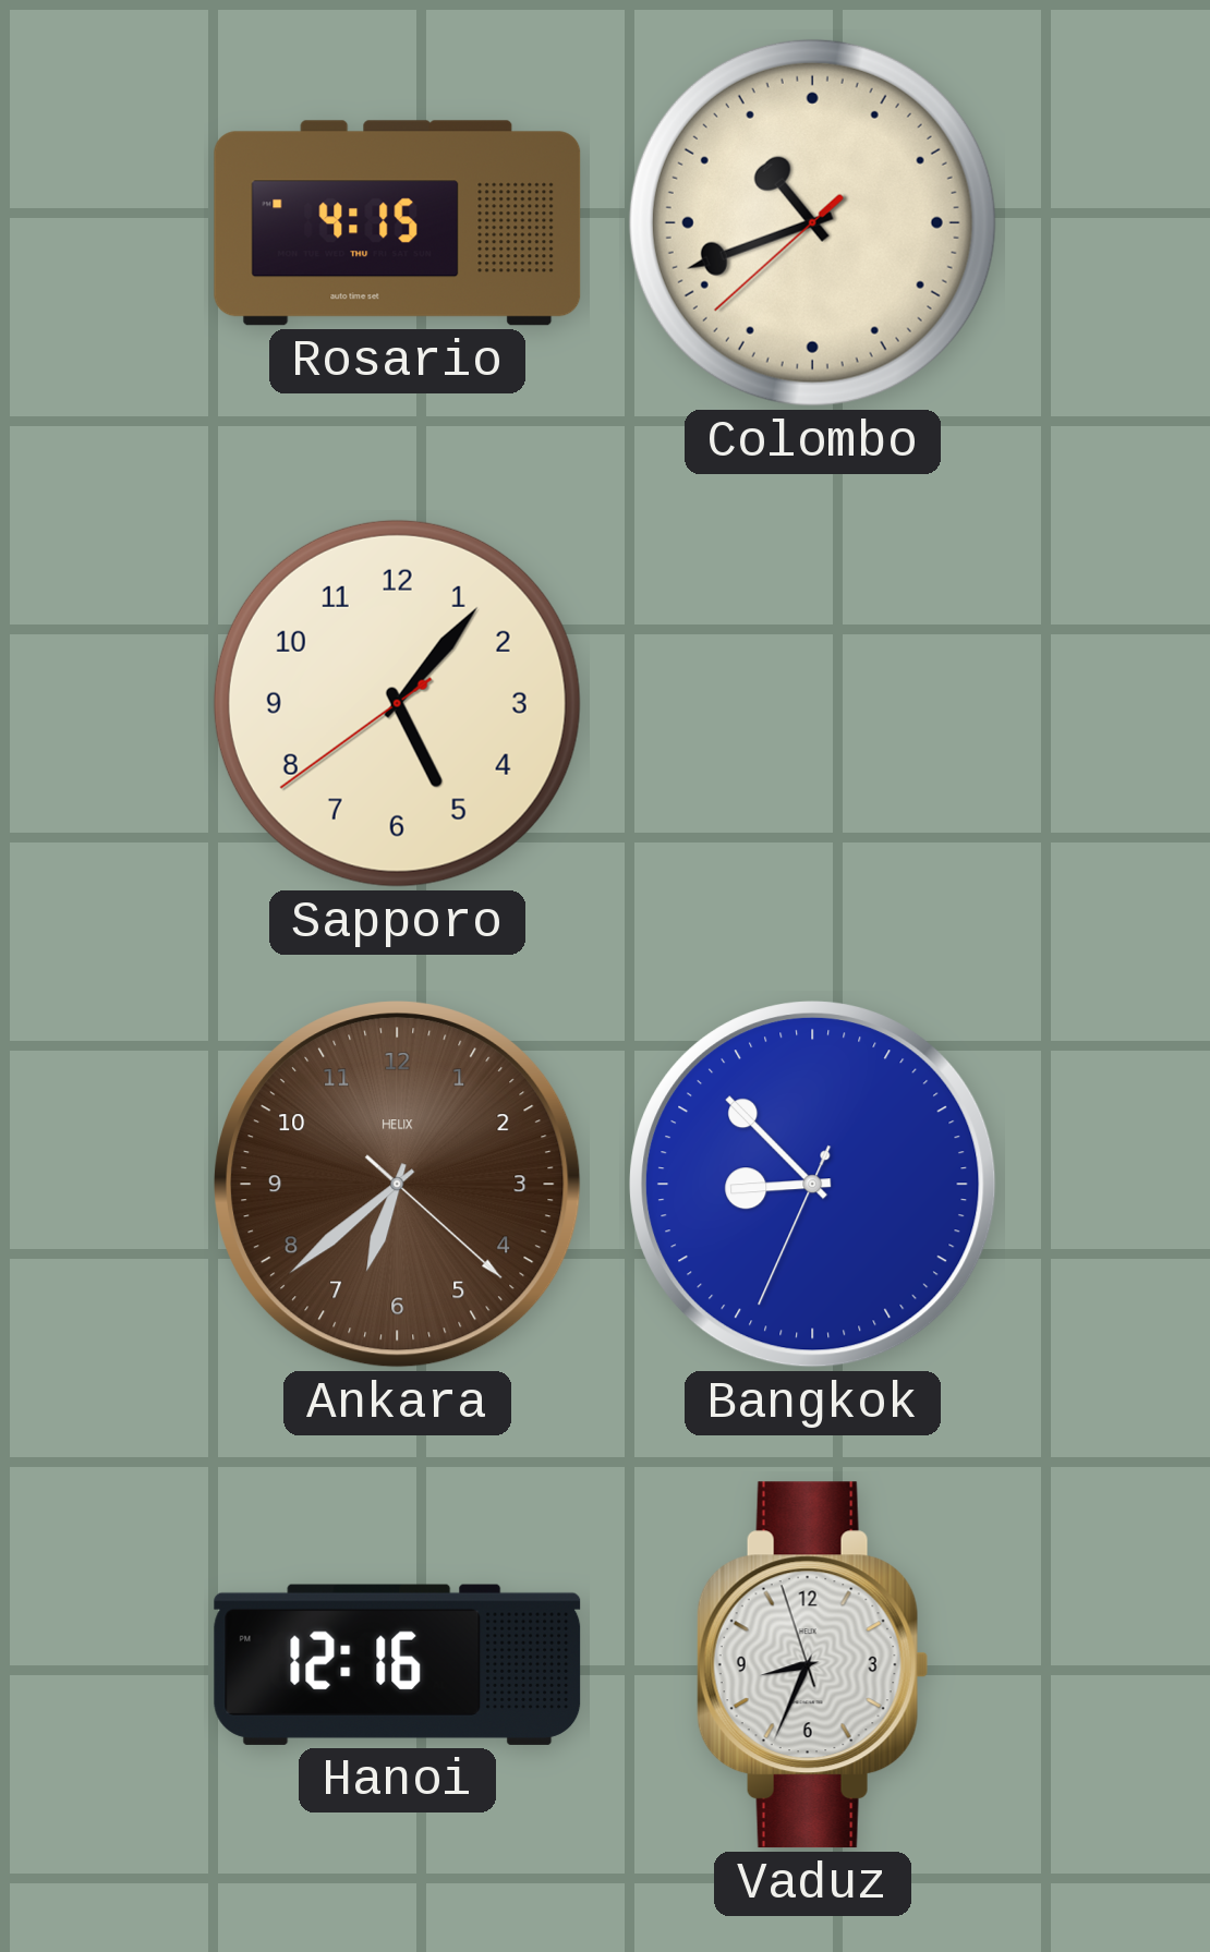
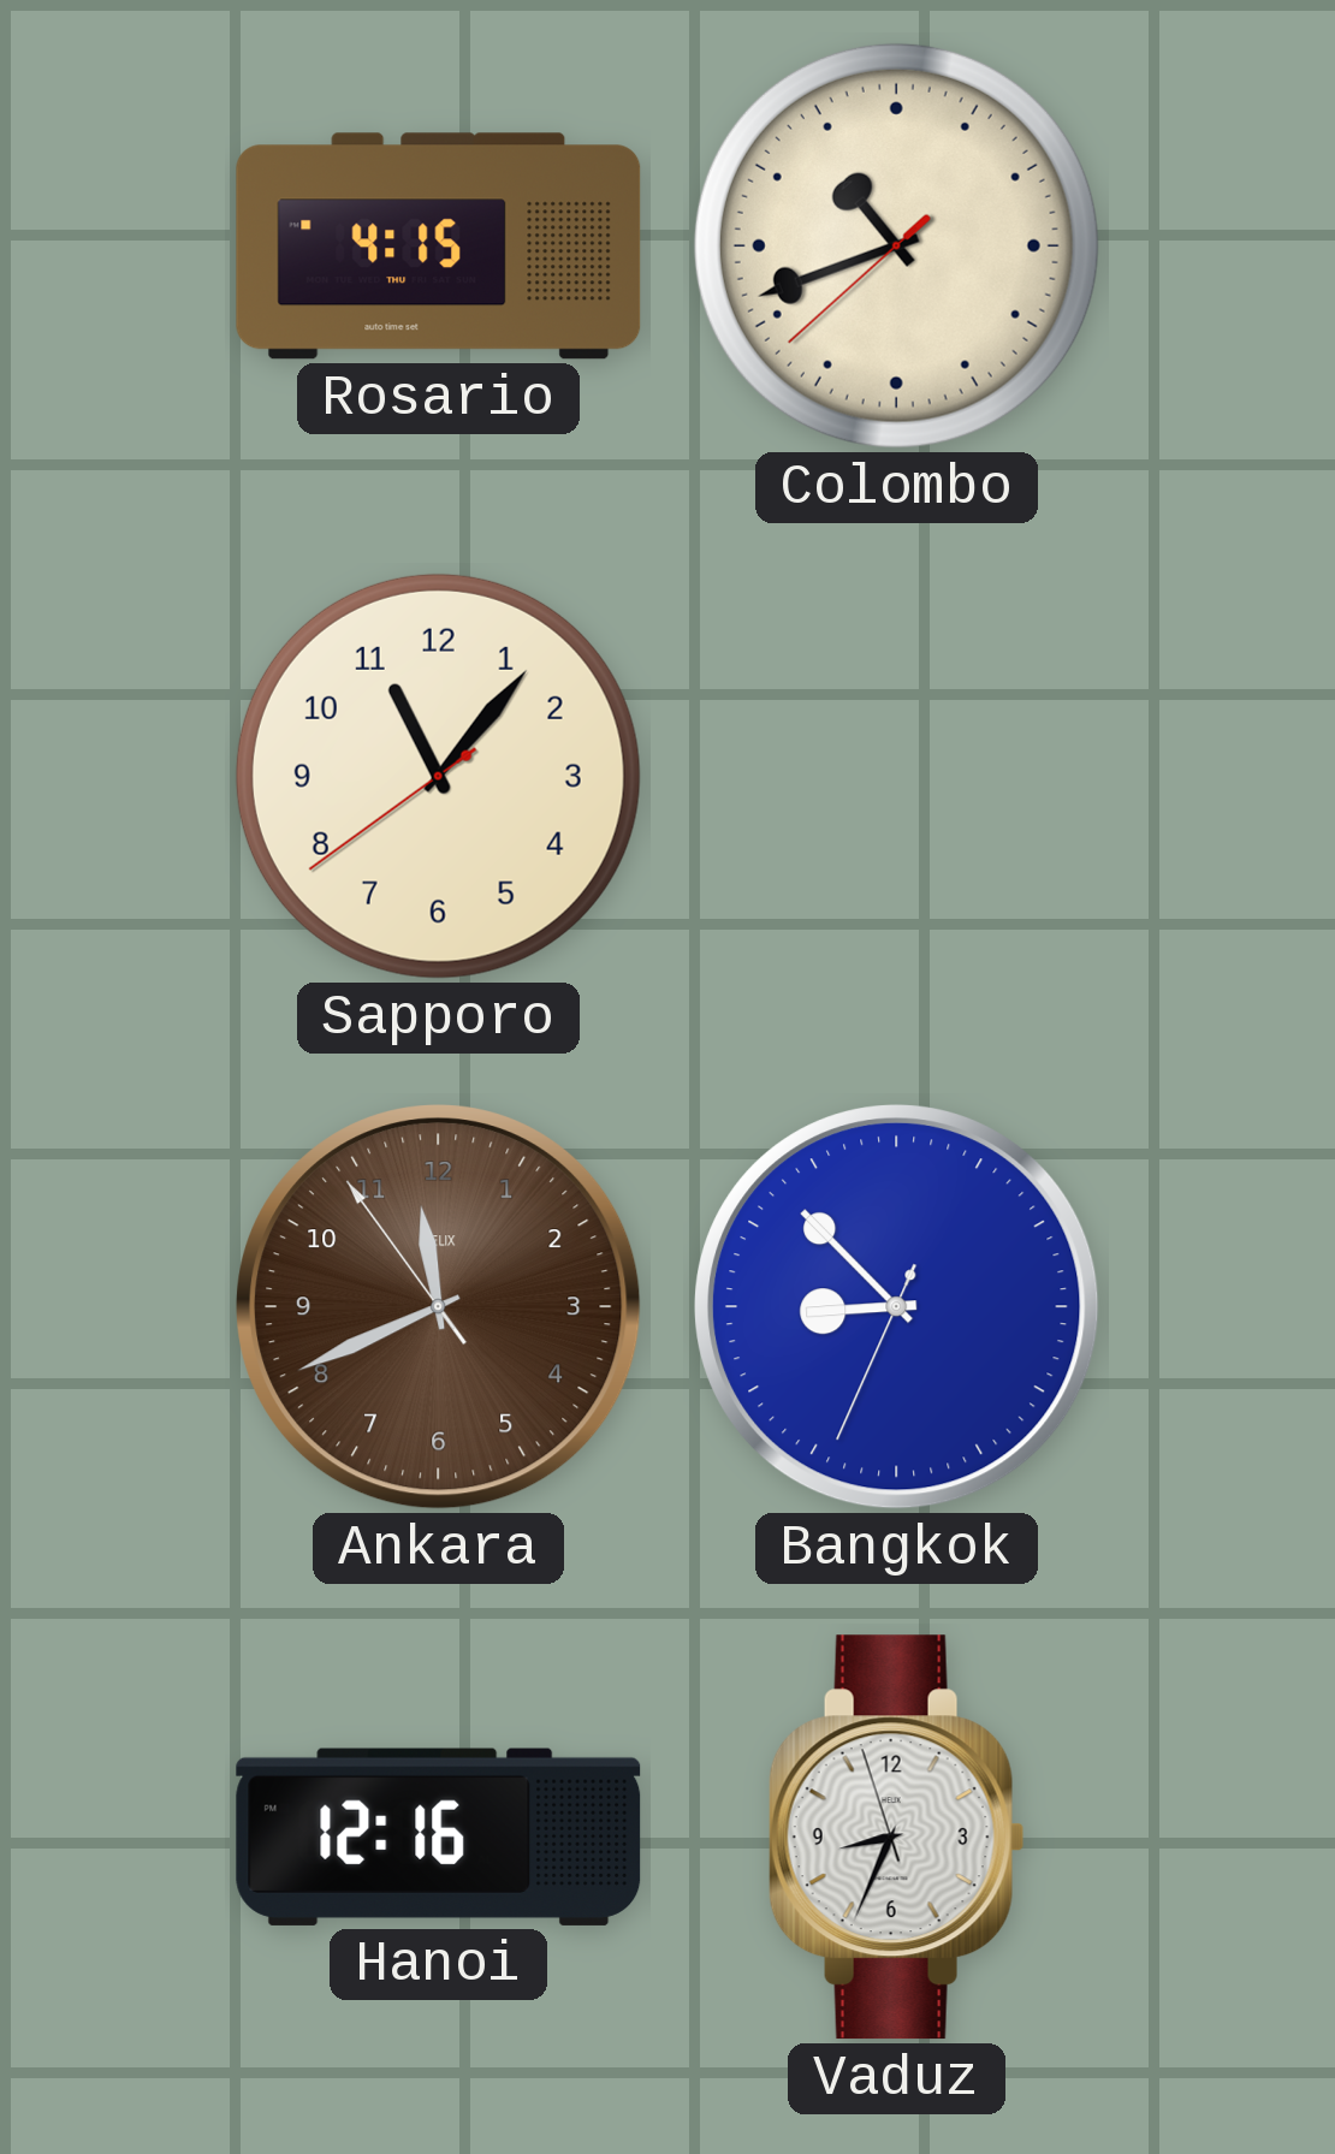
Sapporo: 5:06 -> 11:06
Ankara: 6:38 -> 11:40
